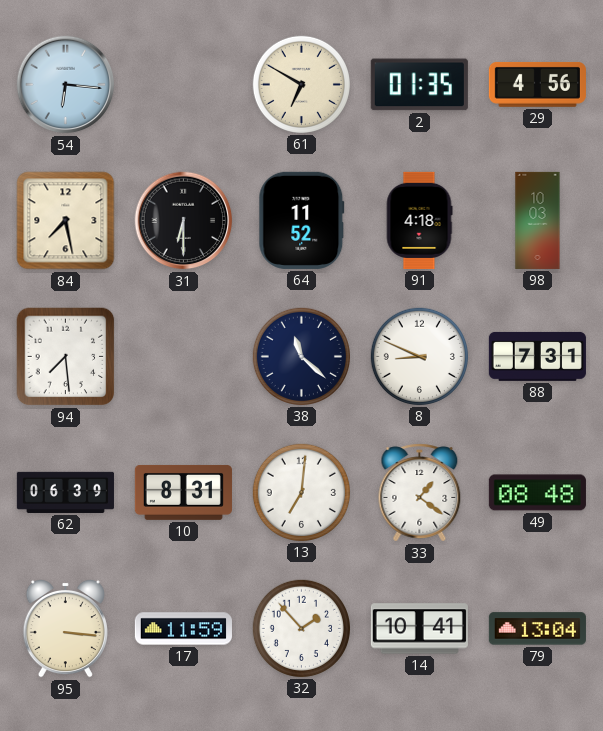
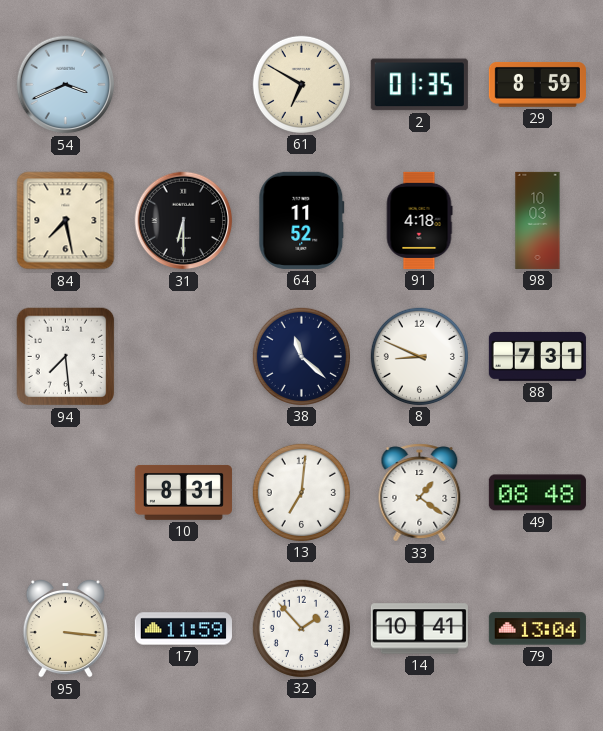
54: 6:16 -> 3:41
29: 4:56 -> 8:59
62: 06:39 -> none
